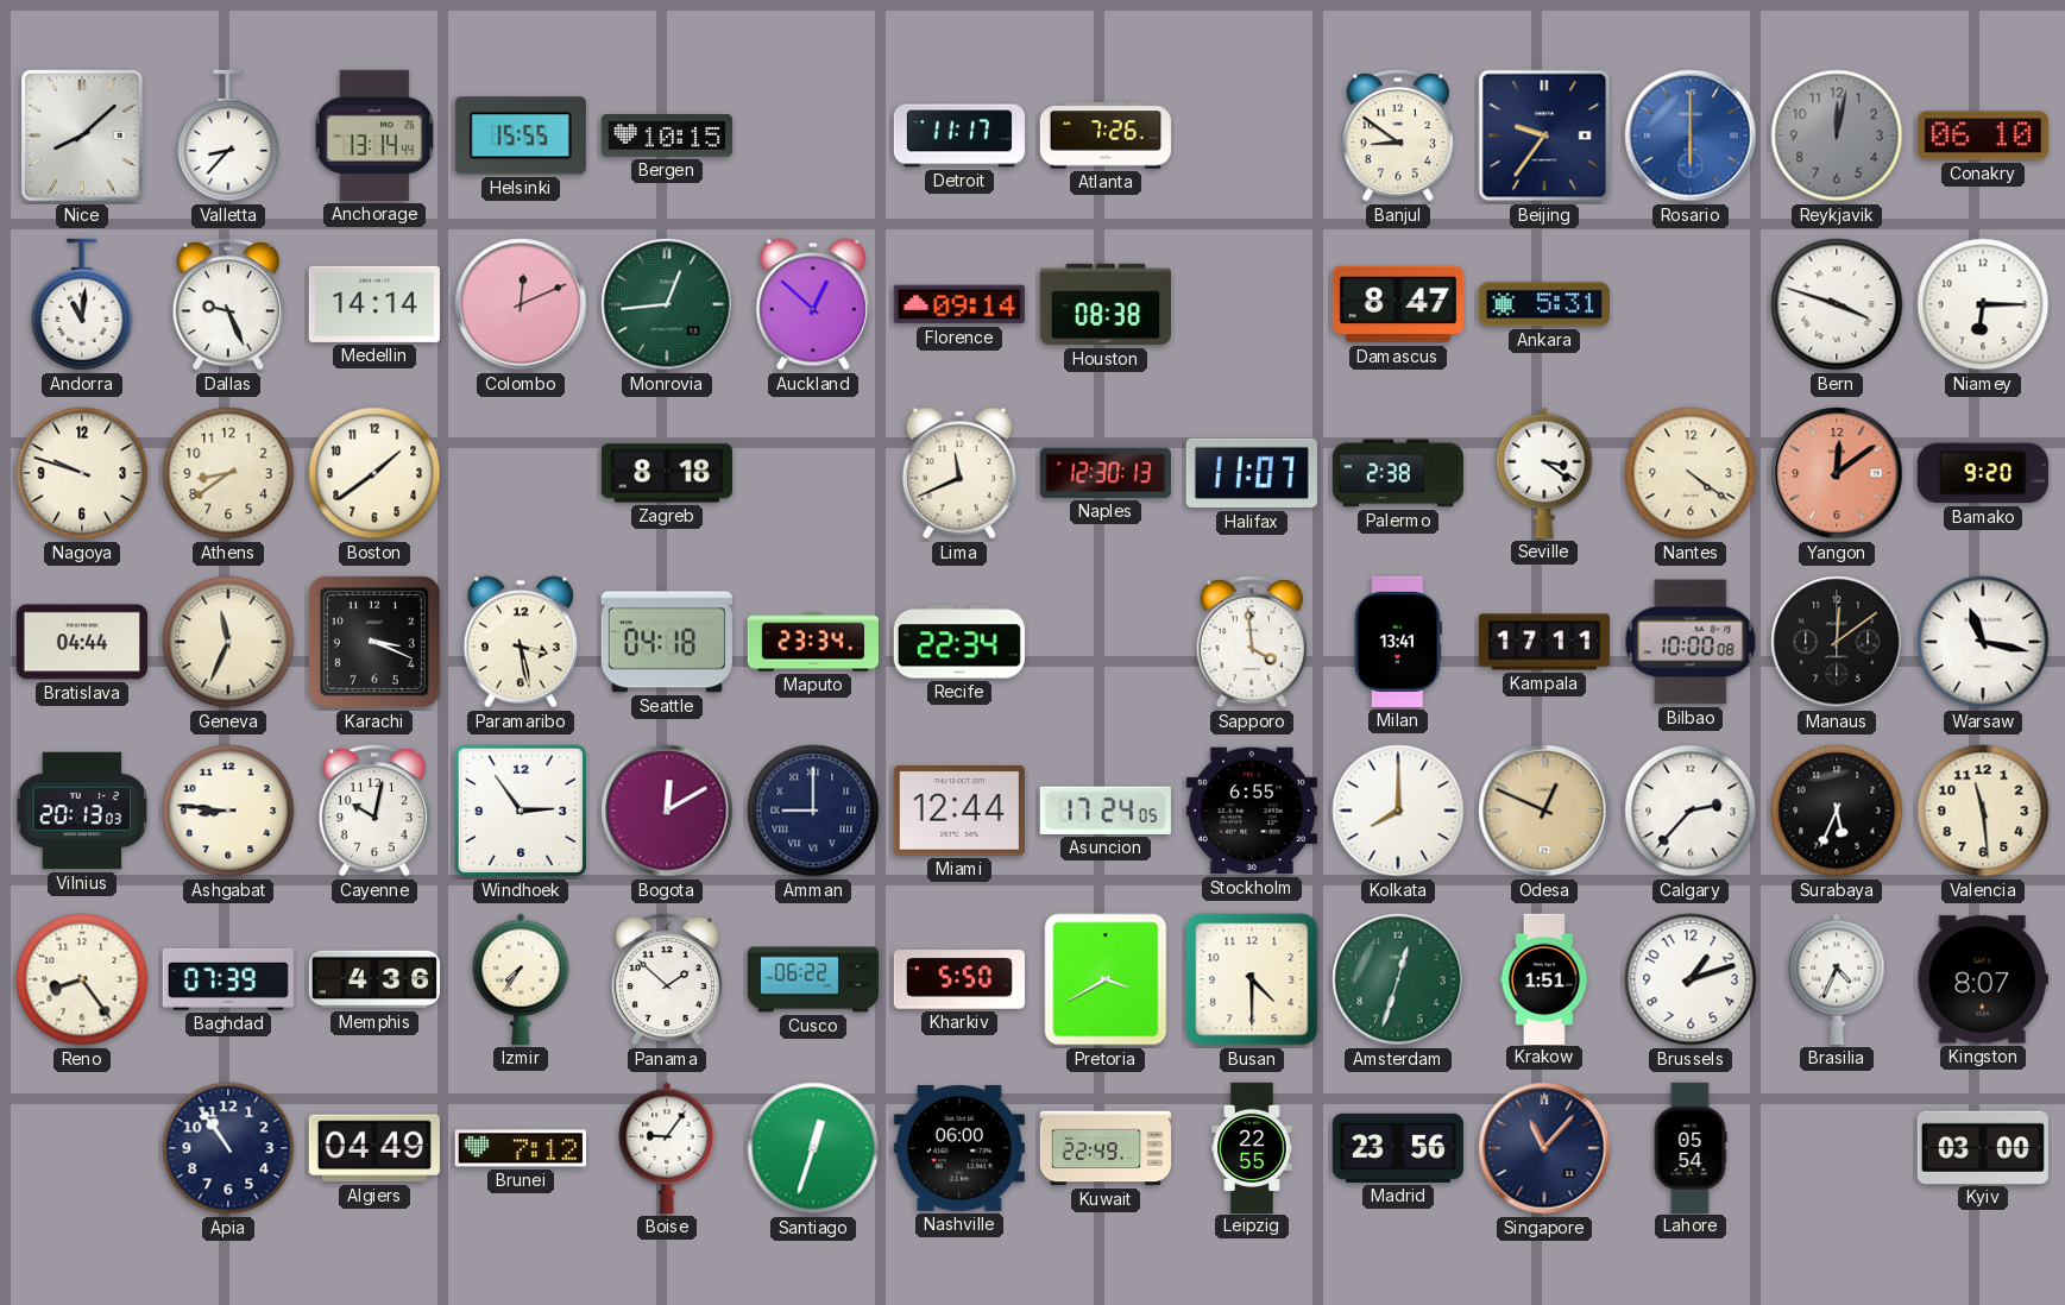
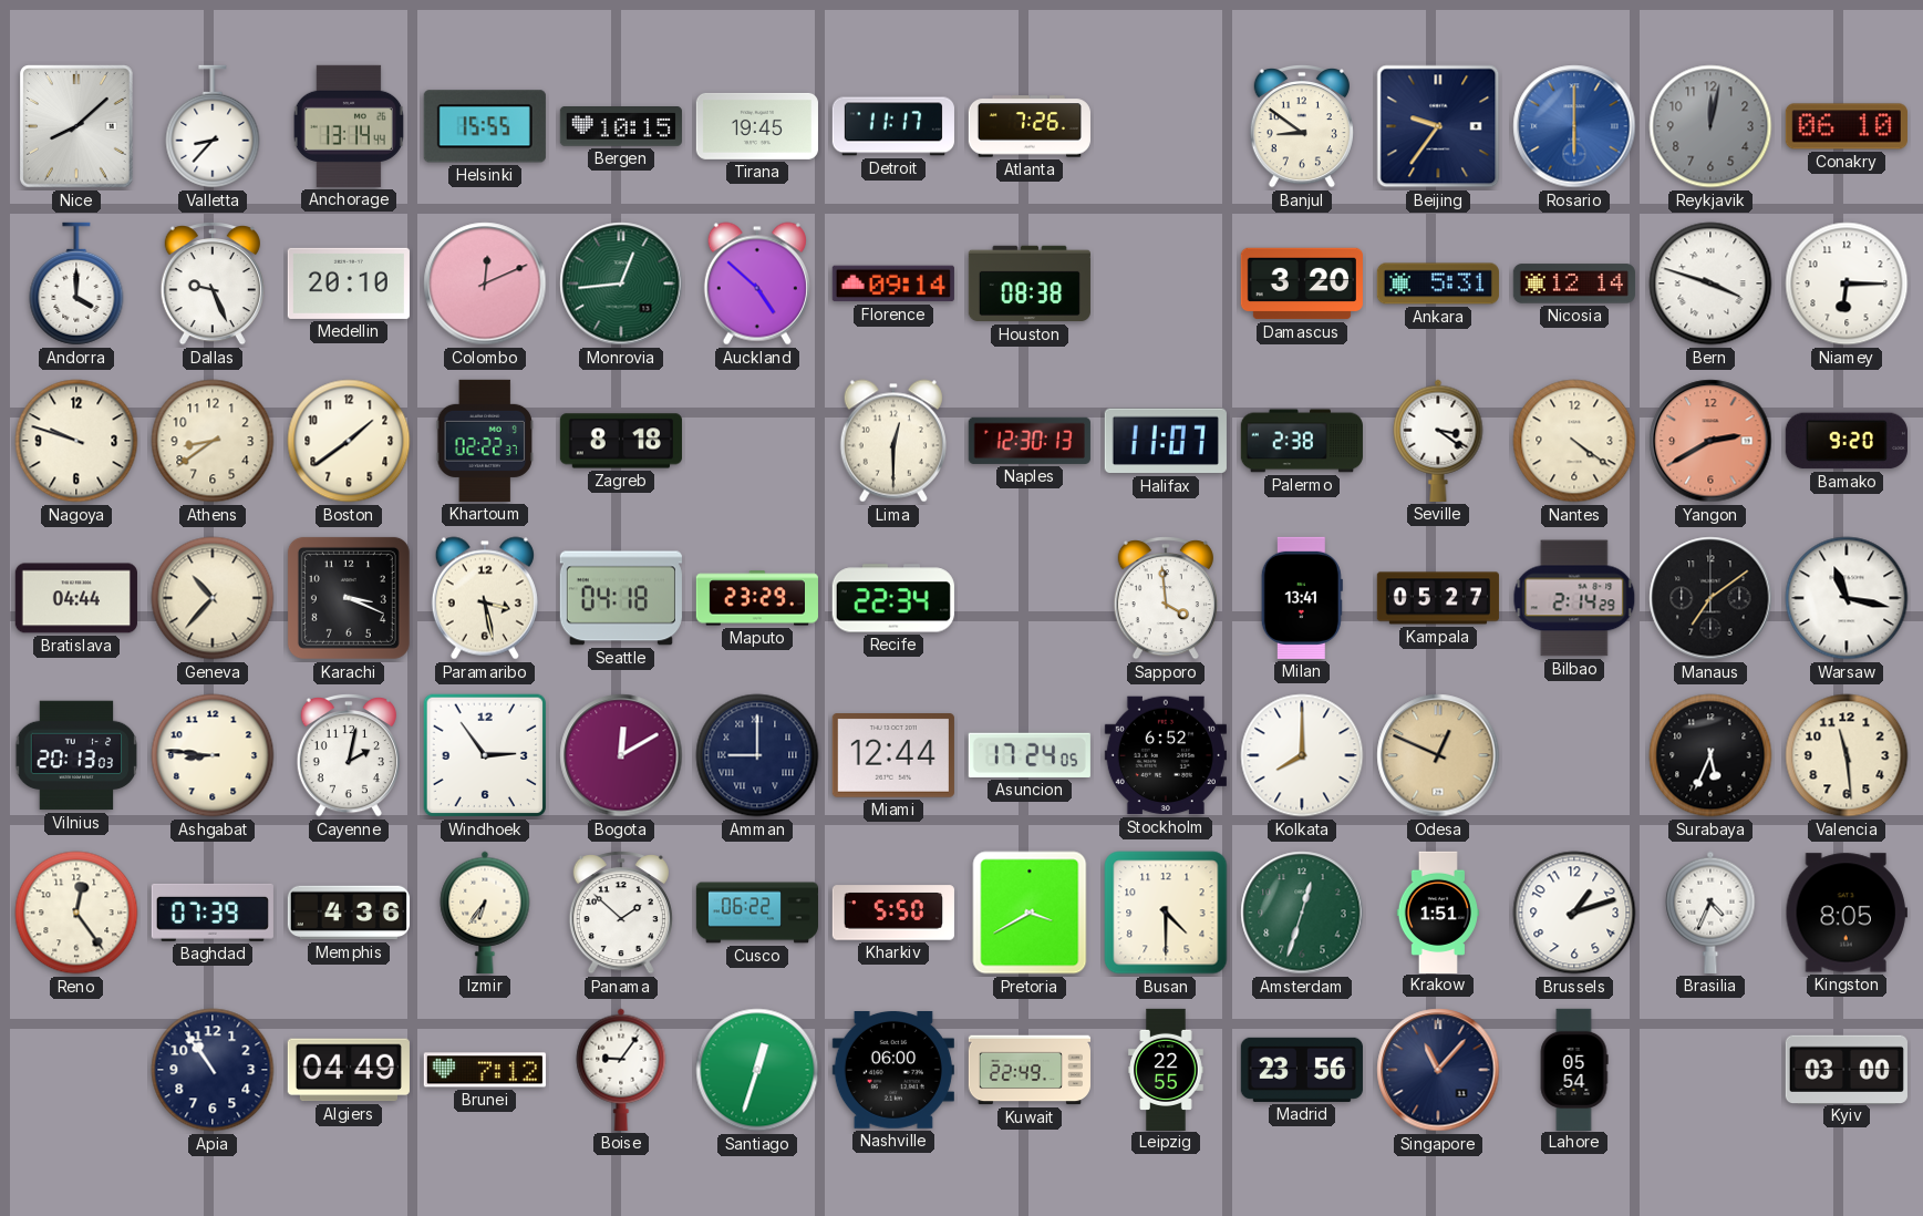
Tirana: none -> 19:45
Andorra: 11:01 -> 4:00
Medellin: 14:14 -> 20:10
Auckland: 12:52 -> 4:52
Damascus: 8:47 -> 3:20
Nicosia: none -> 12:14
Khartoum: none -> 02:22
Lima: 11:41 -> 12:30
Yangon: 12:09 -> 2:40
Geneva: 11:34 -> 10:37
Maputo: 23:34 -> 23:29
Kampala: 17:11 -> 05:27
Bilbao: 10:00 -> 2:14
Manaus: 12:09 -> 7:09
Cayenne: 10:02 -> 2:02
Stockholm: 6:55 -> 6:52
Calgary: 2:37 -> none
Reno: 8:24 -> 12:24
Izmir: 7:36 -> 6:36
Kingston: 8:07 -> 8:05
